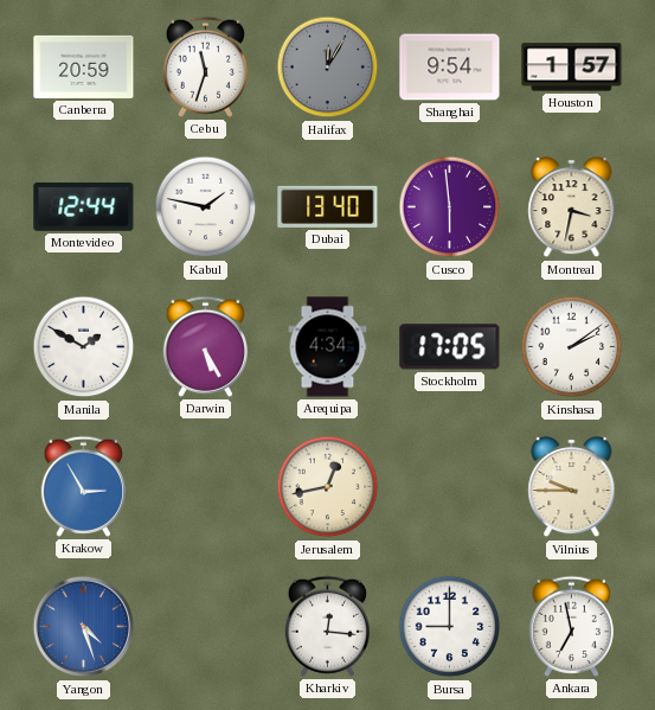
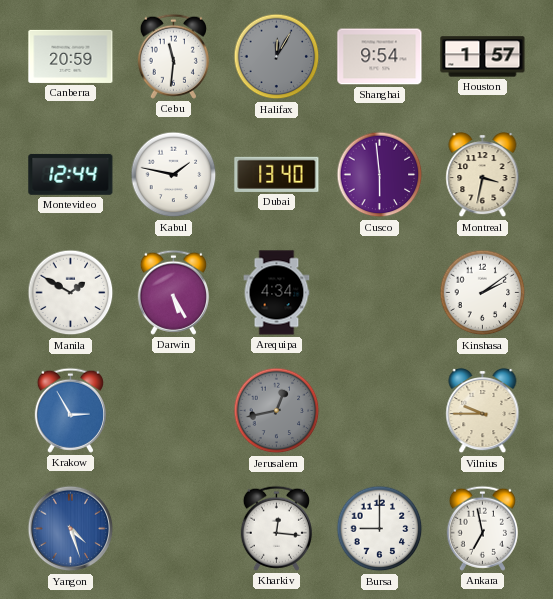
Cebu: 11:33 -> 11:31
Stockholm: 17:05 -> none
Jerusalem dial: cream -> grey
